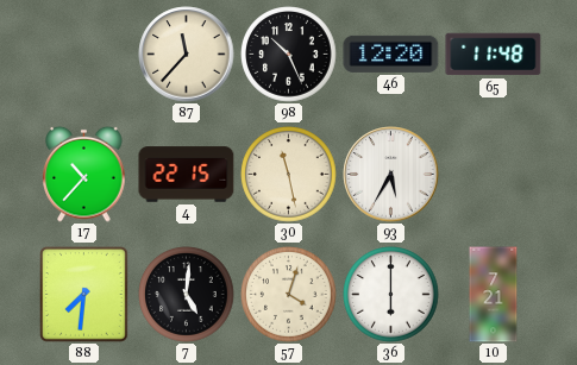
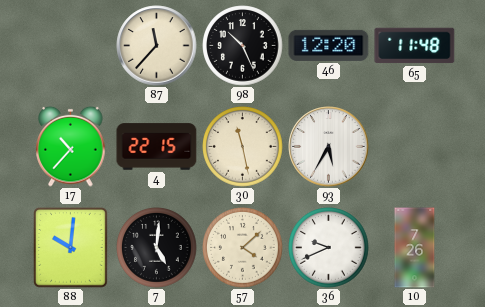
88: 7:31 -> 10:01
57: 4:03 -> 4:08
36: 6:00 -> 9:41
10: 7:21 -> 7:26
